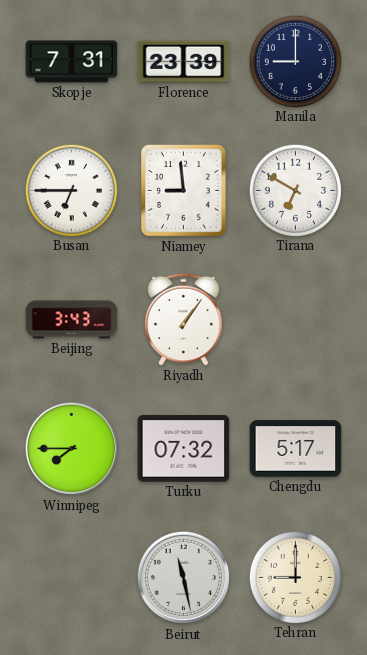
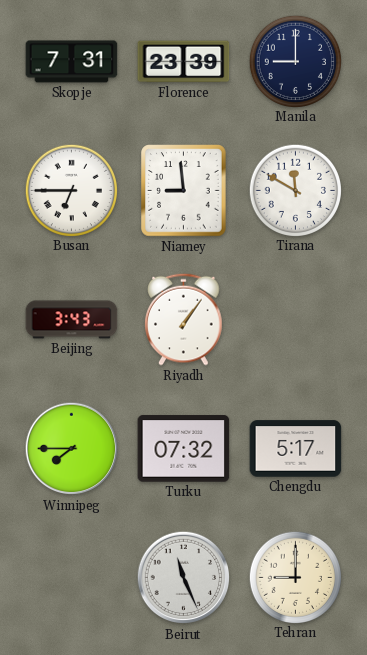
Tirana: 6:50 -> 11:50
Beirut: 11:28 -> 11:26
